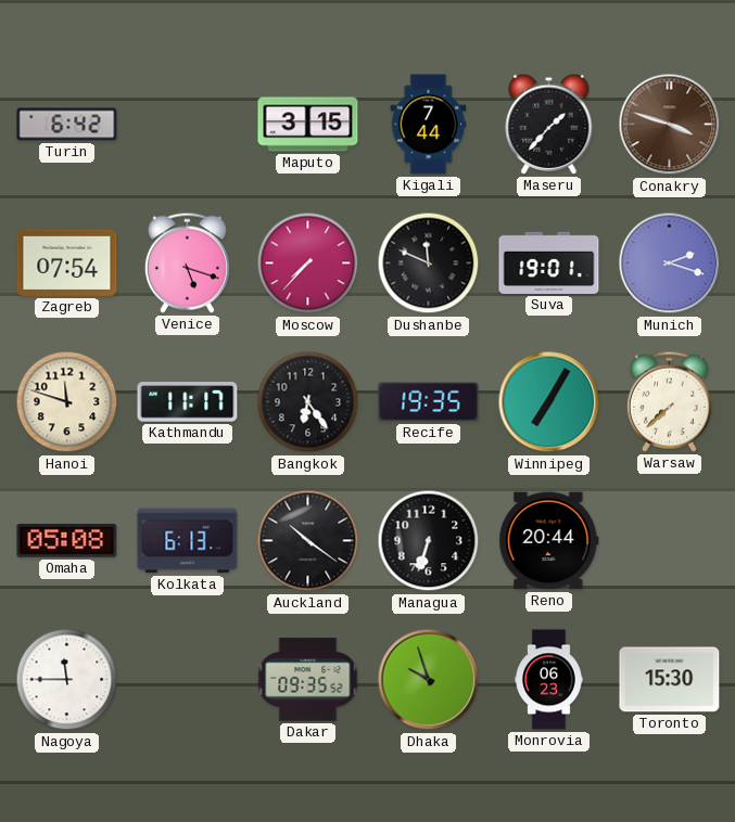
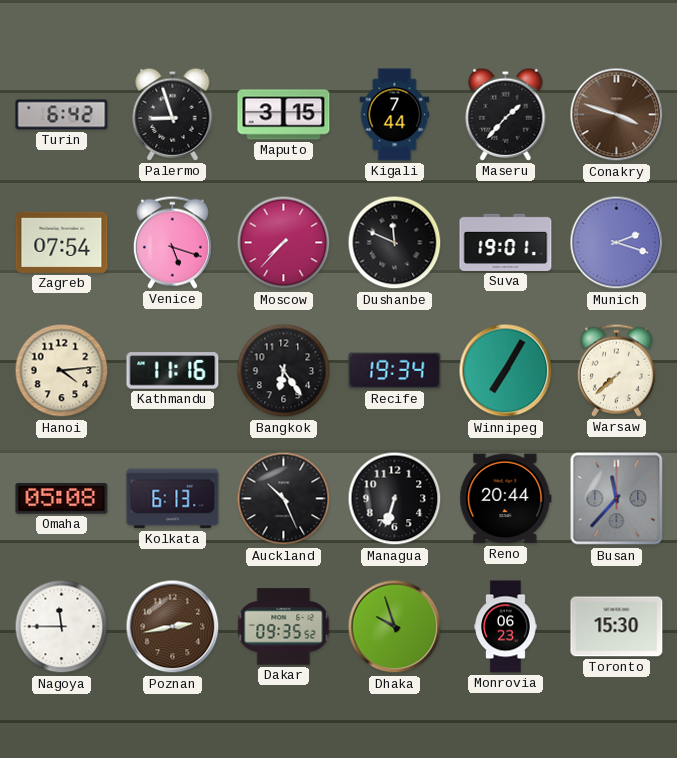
Palermo: none -> 8:57
Hanoi: 11:48 -> 4:14
Kathmandu: 11:17 -> 11:16
Recife: 19:35 -> 19:34
Auckland: 10:21 -> 10:26
Busan: none -> 11:37
Poznan: none -> 2:43
